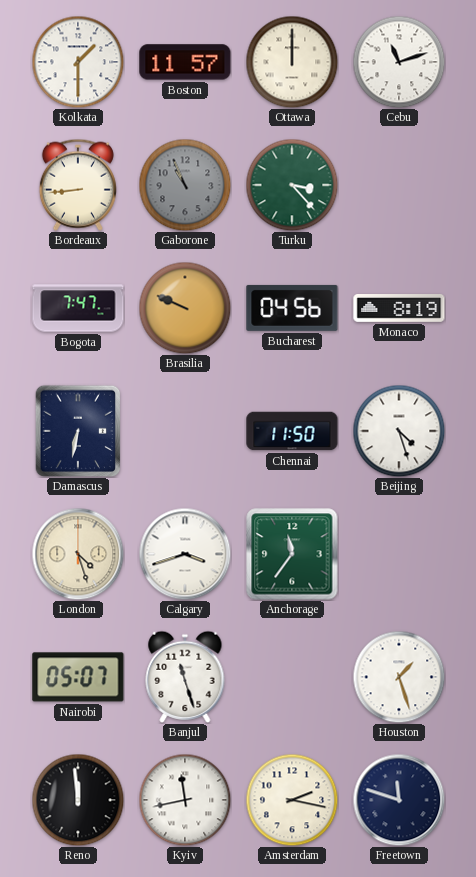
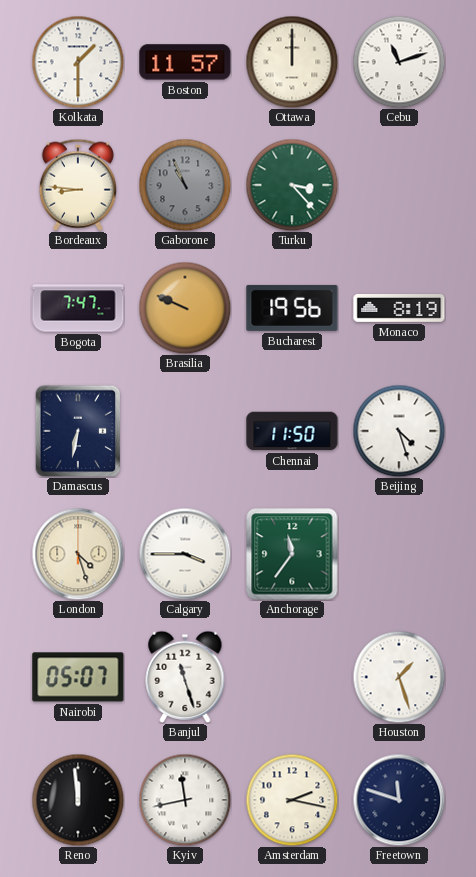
Bordeaux: 8:44 -> 8:46
Bucharest: 04:56 -> 19:56
Calgary: 3:42 -> 3:45
